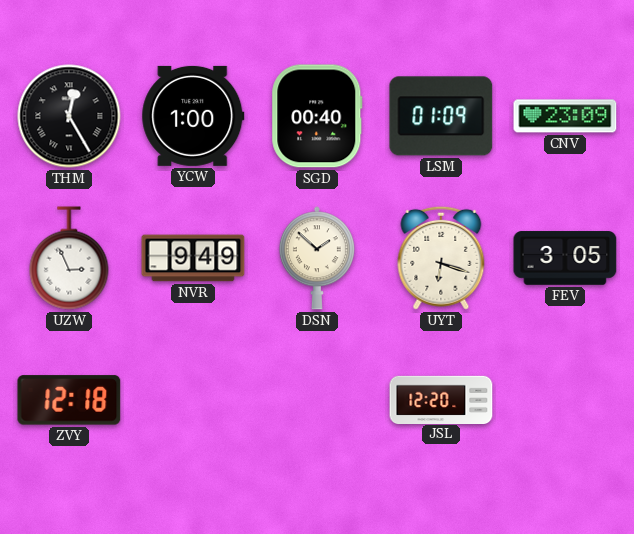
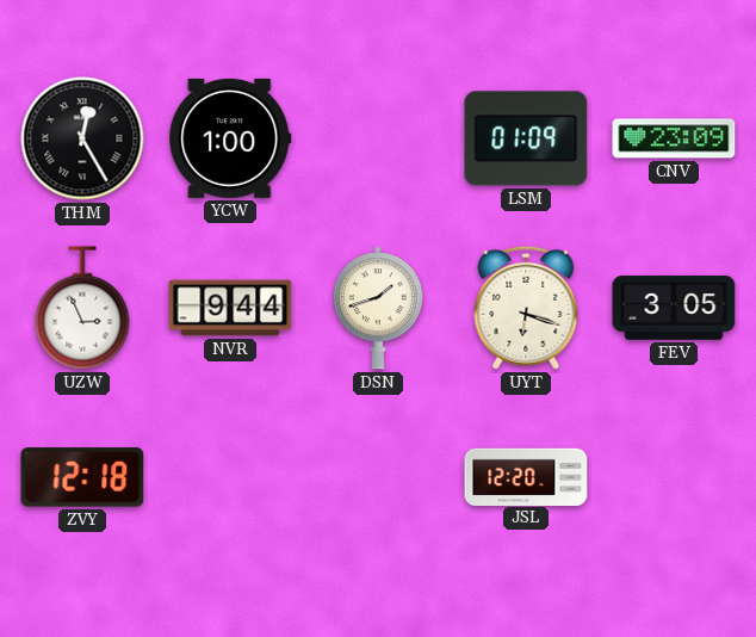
SGD: 00:40 -> none
NVR: 9:49 -> 9:44
DSN: 1:52 -> 1:42
